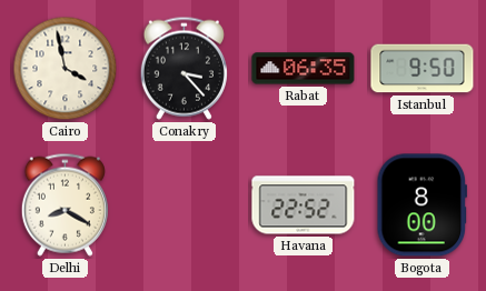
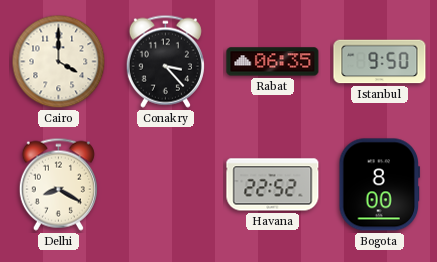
Cairo: 3:58 -> 4:00
